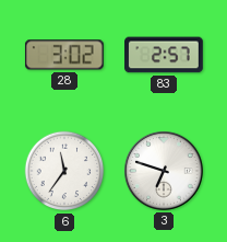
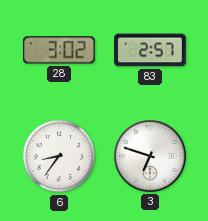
6: 11:36 -> 8:36
